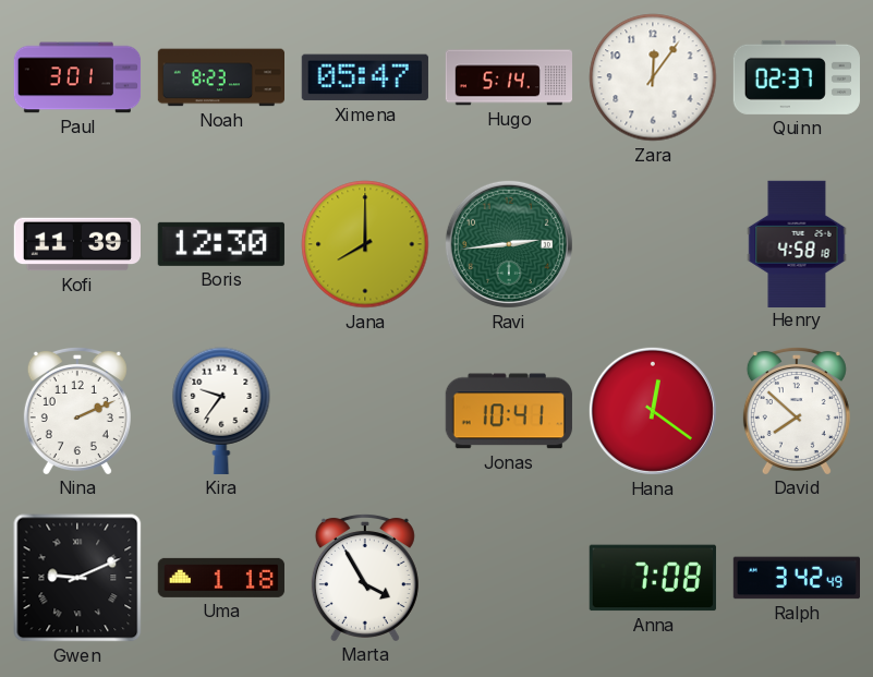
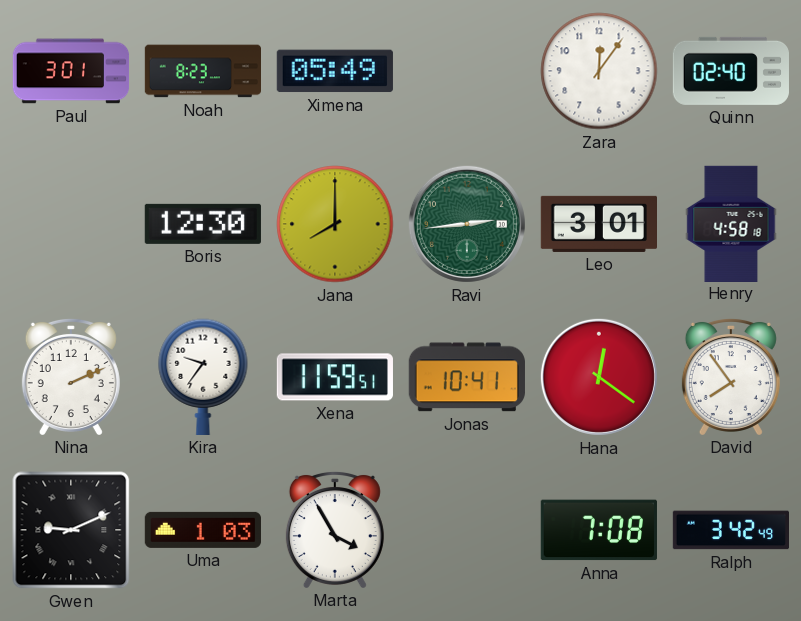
Ximena: 05:47 -> 05:49
Hugo: 5:14 -> none
Quinn: 02:37 -> 02:40
Kofi: 11:39 -> none
Leo: none -> 3:01
Xena: none -> 11:59
David: 7:52 -> 7:54
Uma: 1:18 -> 1:03
